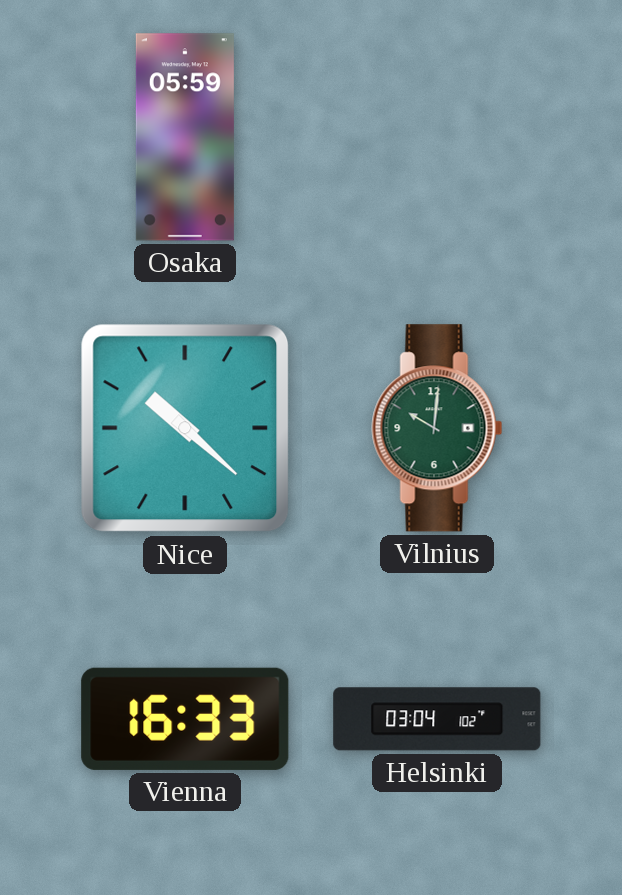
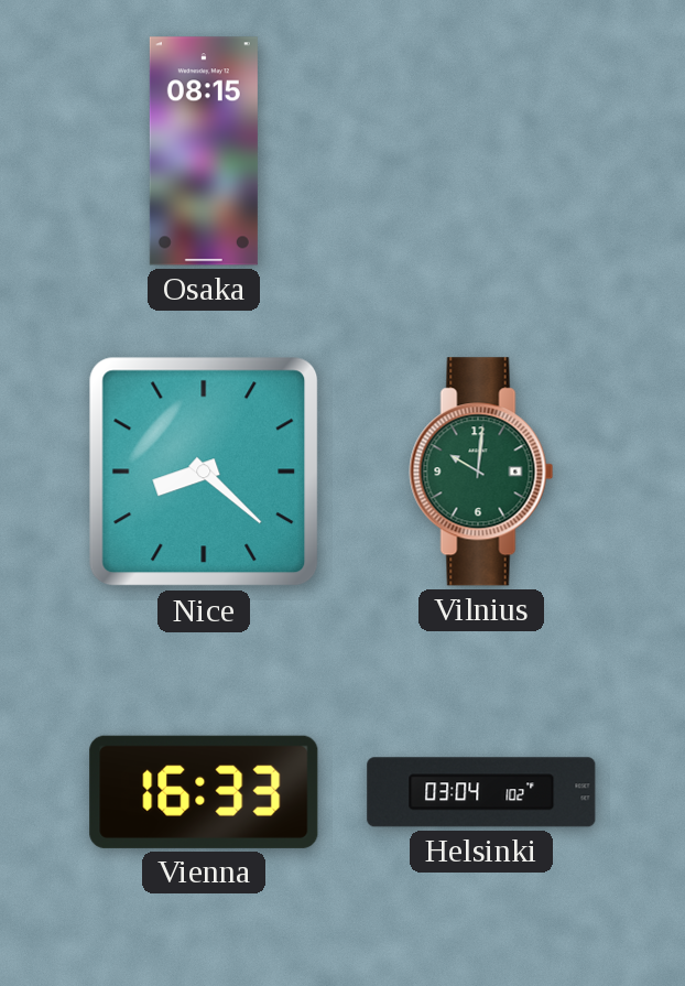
Osaka: 05:59 -> 08:15
Nice: 10:22 -> 8:22
